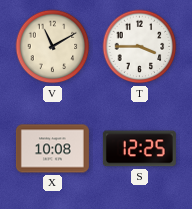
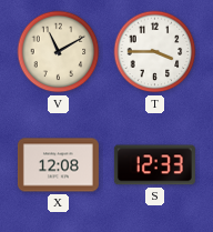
X: 10:08 -> 12:08
S: 12:25 -> 12:33
